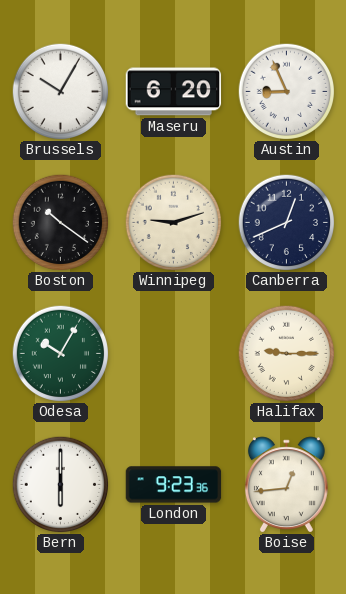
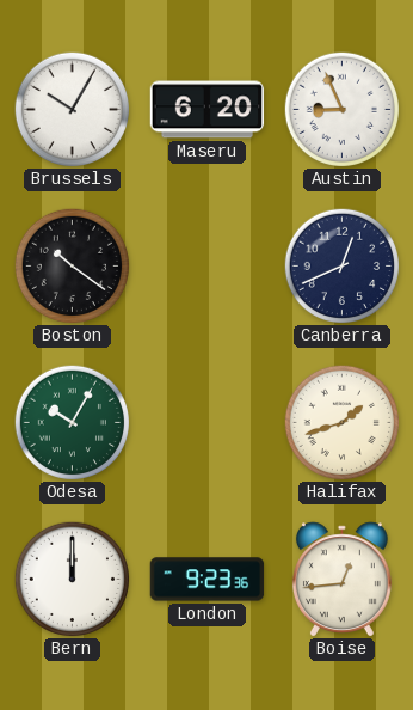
Winnipeg: 9:12 -> none
Halifax: 9:15 -> 1:42
Bern: 6:00 -> 12:00
